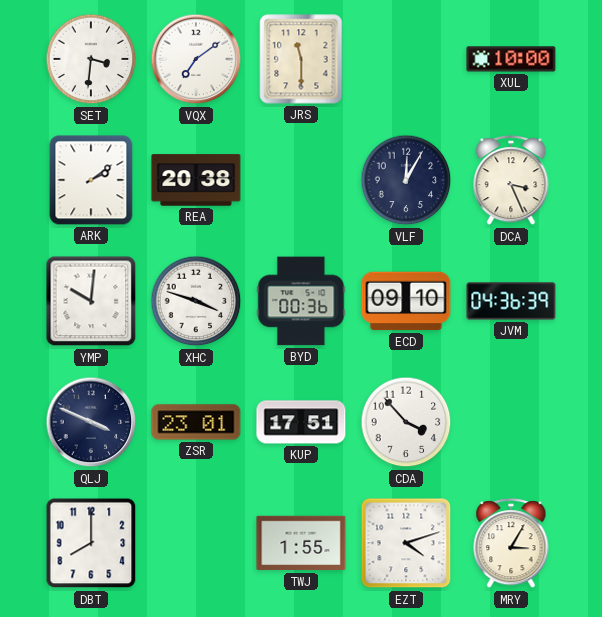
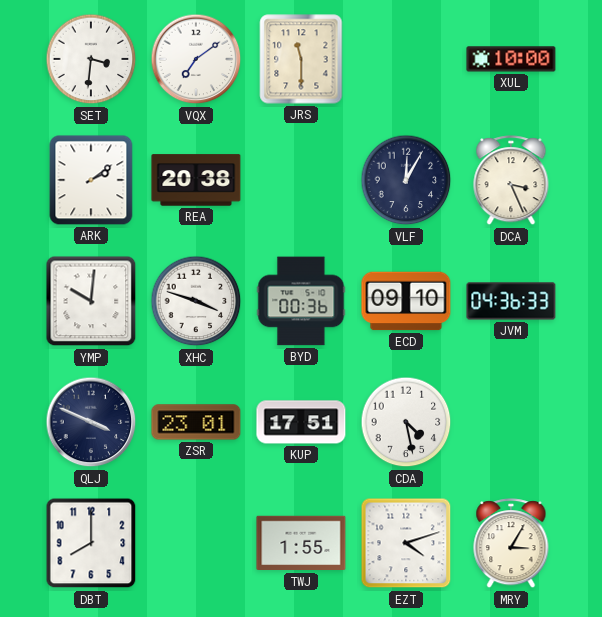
JVM: 04:36:39 -> 04:36:33
CDA: 3:53 -> 4:28
